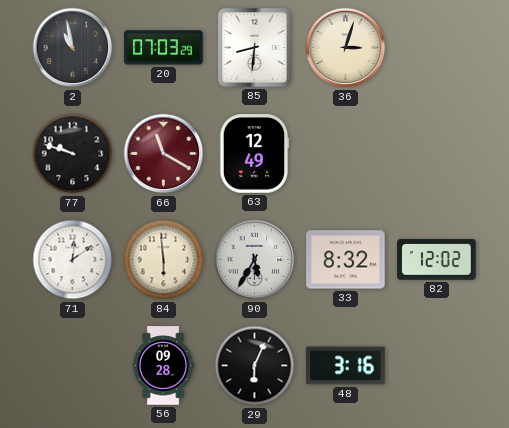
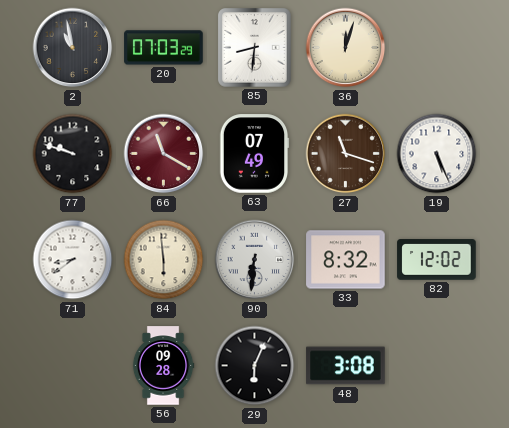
36: 3:03 -> 12:03
63: 12:49 -> 07:49
27: none -> 11:18
19: none -> 5:26
71: 12:09 -> 8:39
90: 5:35 -> 6:31
48: 3:16 -> 3:08
